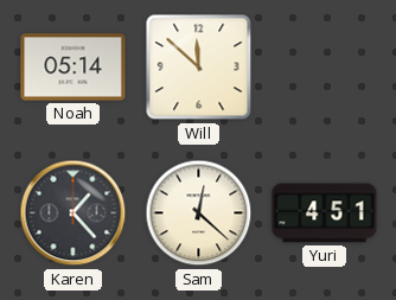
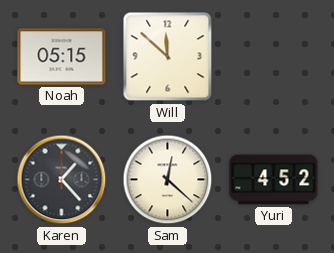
Noah: 05:14 -> 05:15
Yuri: 4:51 -> 4:52
